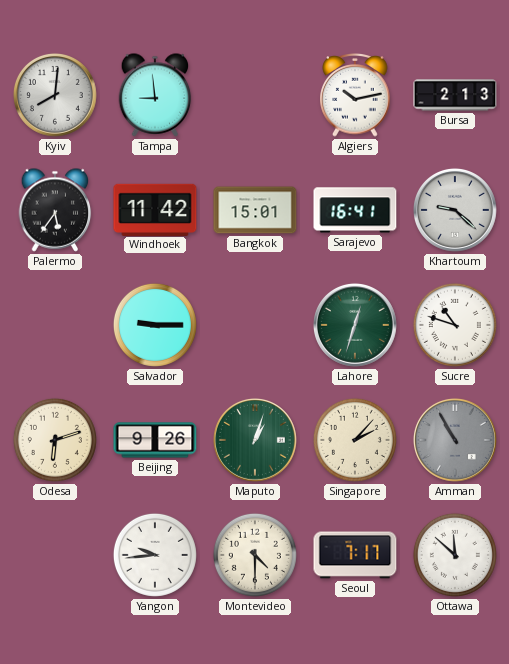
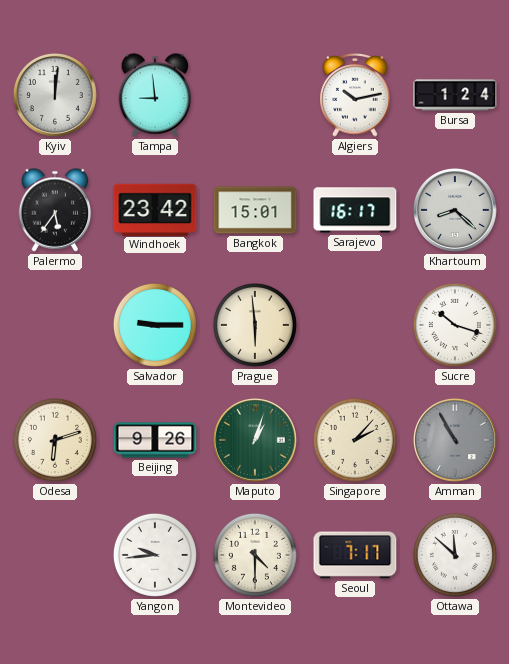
Kyiv: 8:01 -> 12:01
Bursa: 2:13 -> 1:24
Windhoek: 11:42 -> 23:42
Sarajevo: 16:41 -> 16:17
Khartoum: 9:22 -> 8:22
Prague: none -> 5:59
Lahore: 12:33 -> none
Sucre: 10:48 -> 10:18
